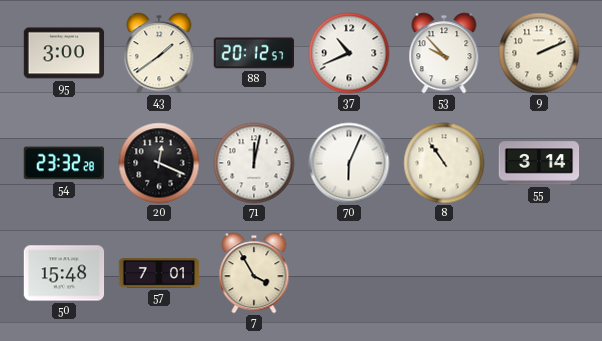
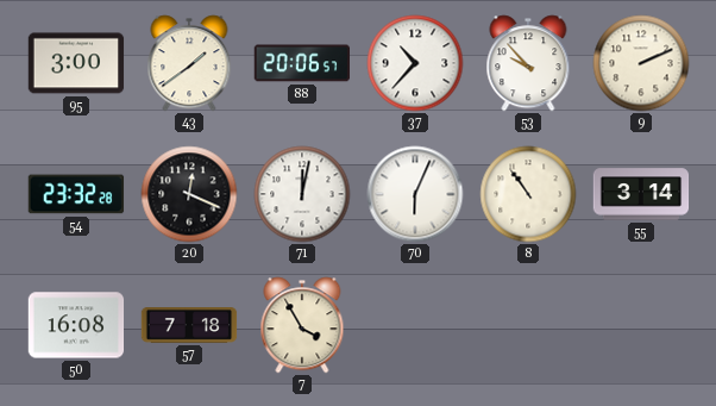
88: 20:12 -> 20:06
37: 10:41 -> 10:37
50: 15:48 -> 16:08
57: 7:01 -> 7:18
